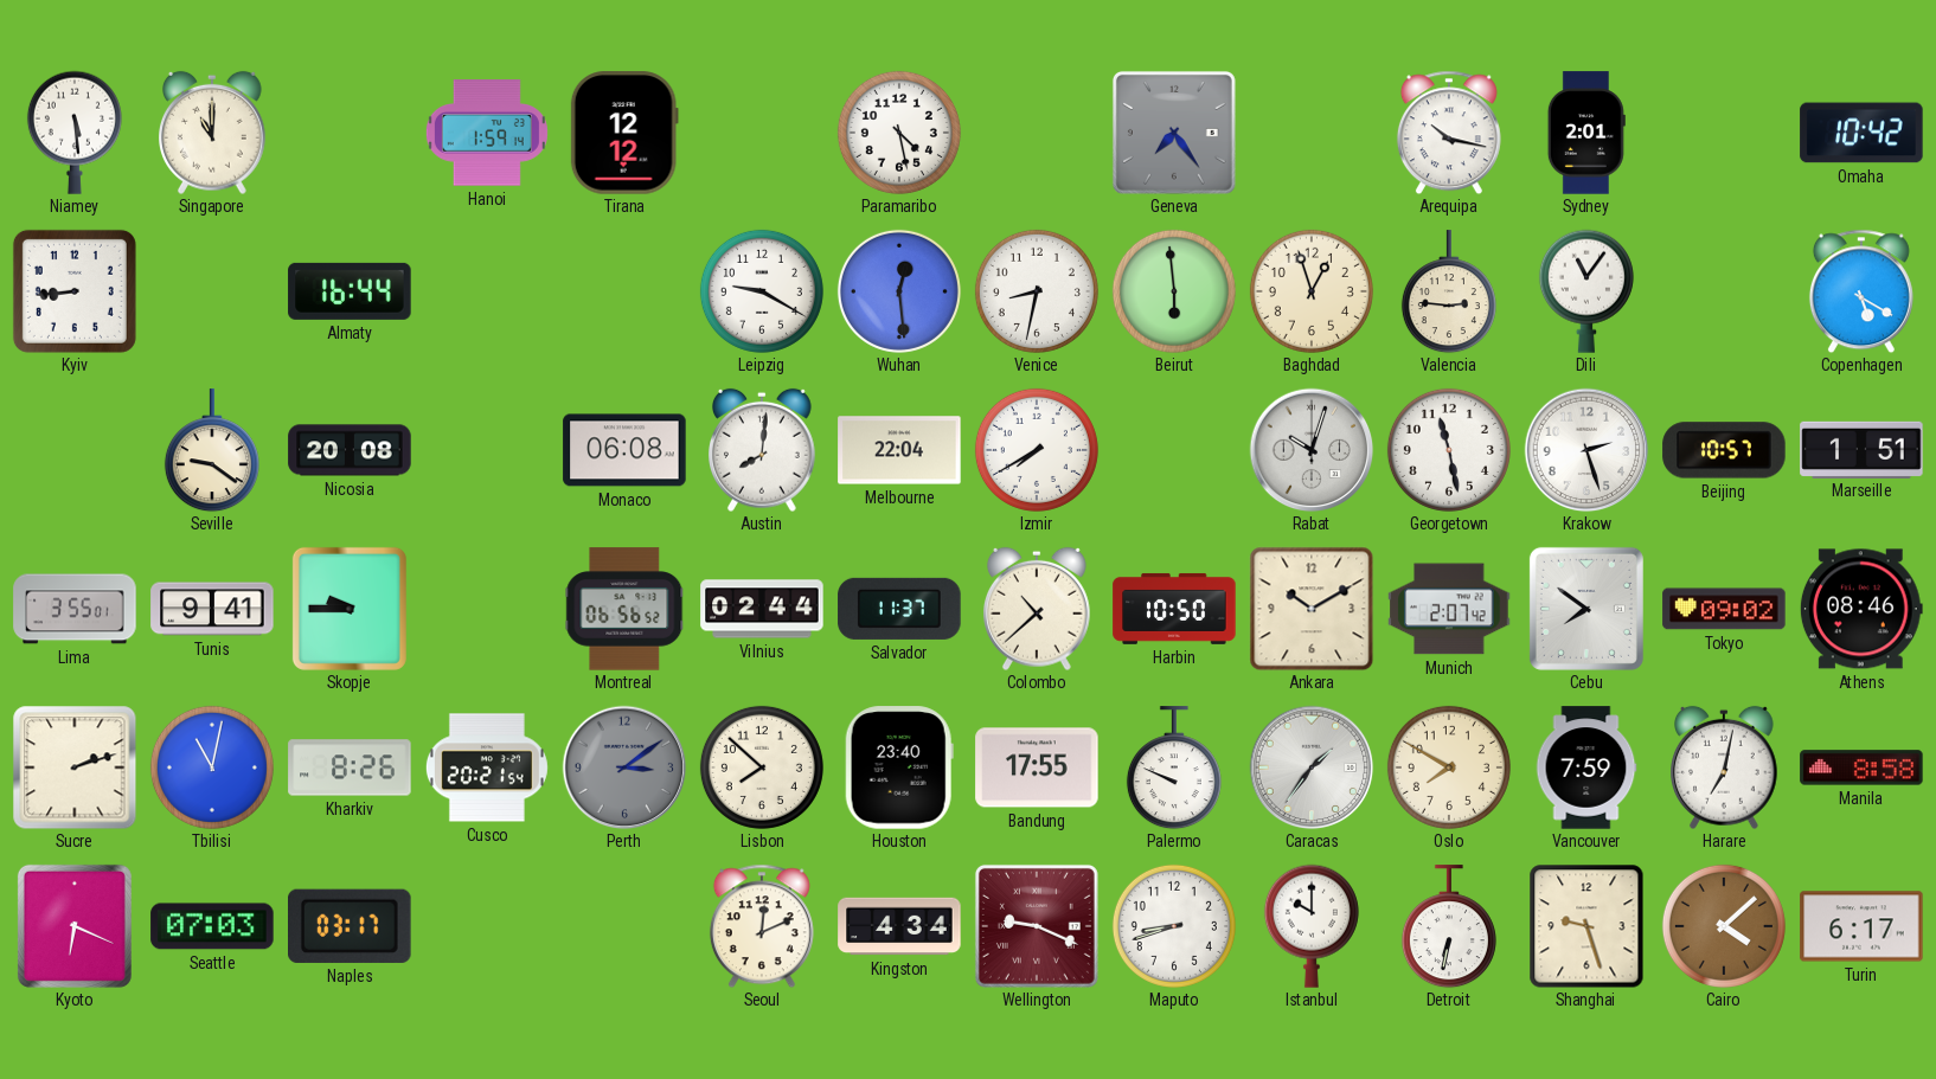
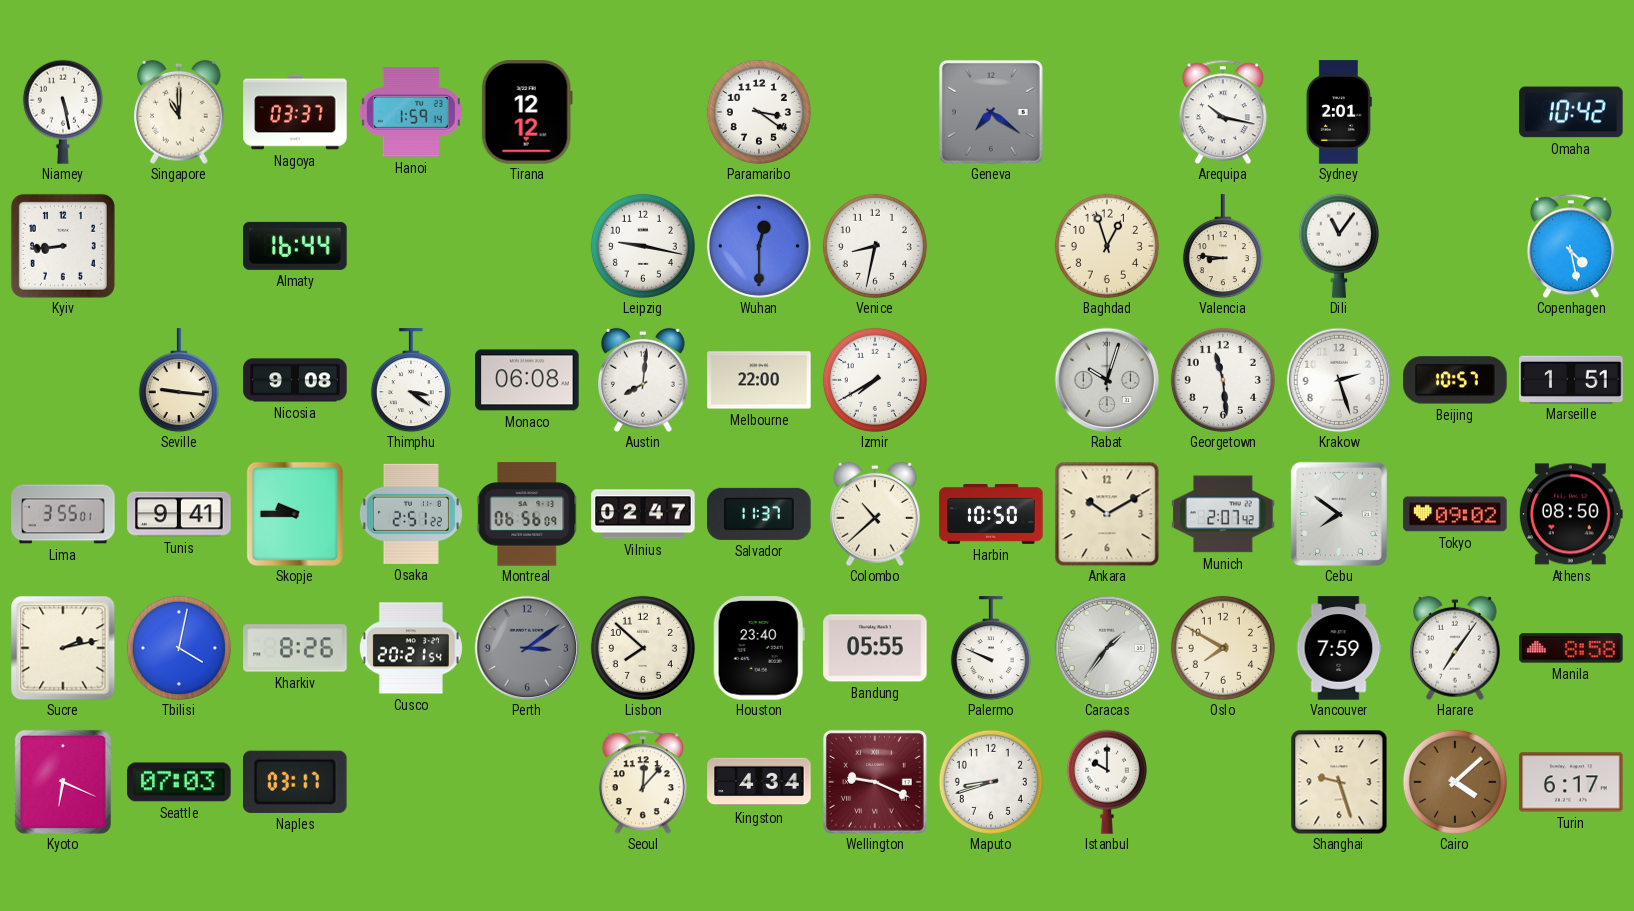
Niamey: 5:29 -> 5:28
Nagoya: none -> 03:37
Paramaribo: 4:28 -> 3:21
Geneva: 7:24 -> 7:21
Leipzig: 9:20 -> 9:17
Wuhan: 12:29 -> 12:30
Beirut: 5:59 -> none
Valencia: 2:46 -> 8:46
Copenhagen: 5:20 -> 4:28
Seville: 9:21 -> 9:16
Nicosia: 20:08 -> 9:08
Thimphu: none -> 3:21
Melbourne: 22:04 -> 22:00
Georgetown: 11:28 -> 11:29
Osaka: none -> 2:51
Montreal: 06:56:52 -> 06:56:09
Vilnius: 02:44 -> 02:47
Athens: 08:46 -> 08:50
Sucre: 2:12 -> 2:13
Tbilisi: 11:02 -> 4:02
Bandung: 17:55 -> 05:55
Harare: 7:02 -> 7:06
Seoul: 12:11 -> 12:07
Detroit: 6:32 -> none
